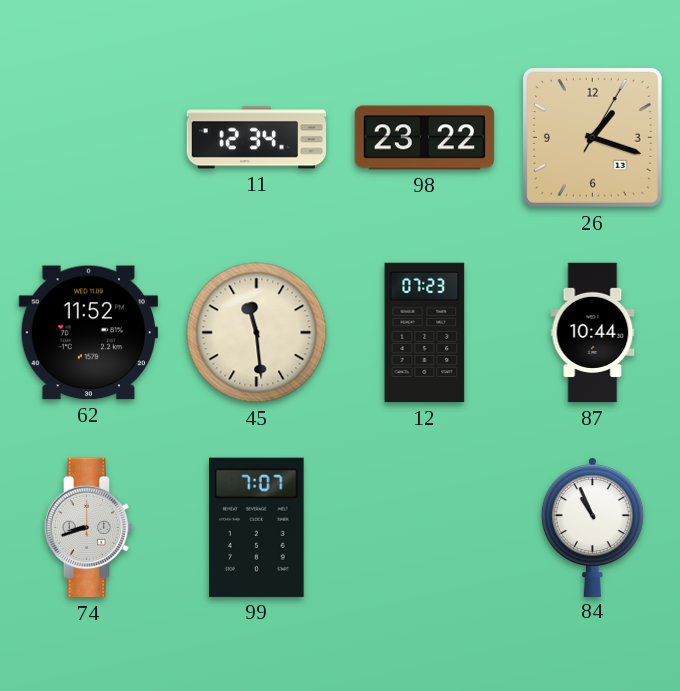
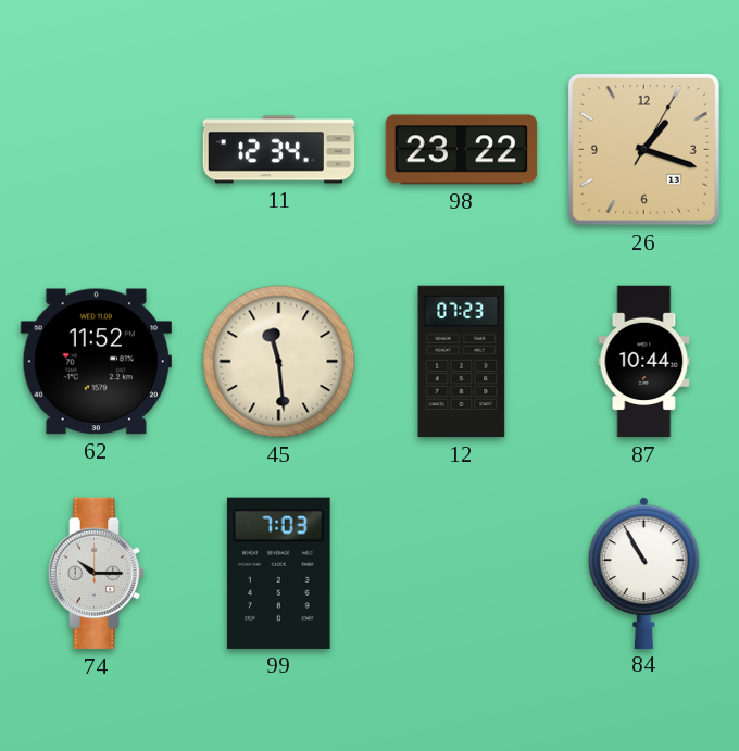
74: 8:42 -> 10:15
99: 7:07 -> 7:03
84: 10:56 -> 10:55
